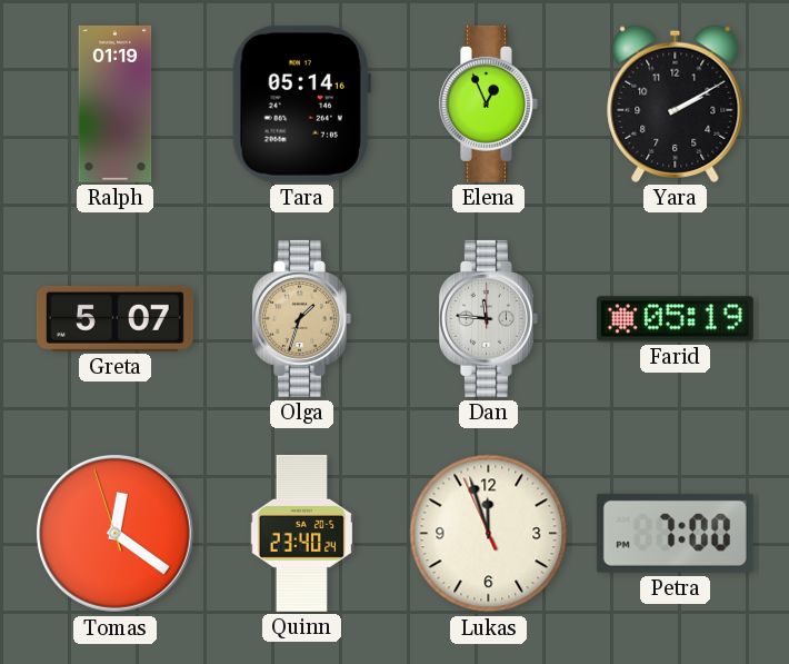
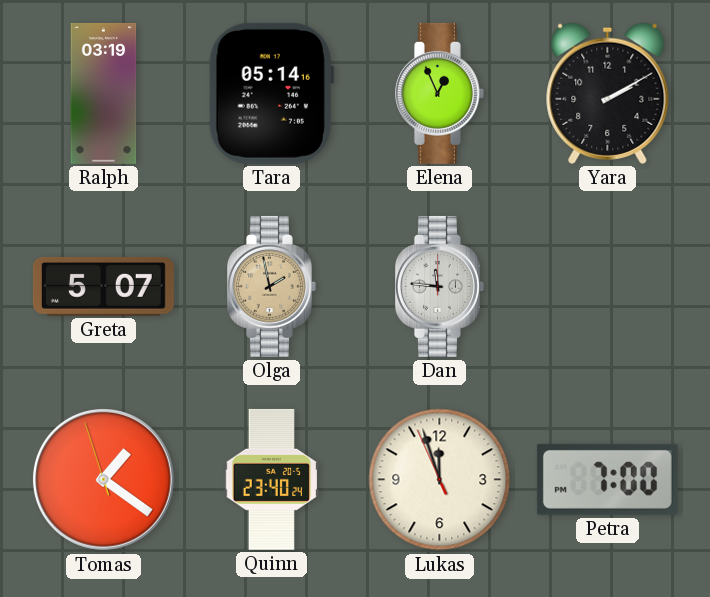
Ralph: 01:19 -> 03:19
Olga: 1:33 -> 1:58
Farid: 05:19 -> none
Tomas: 12:20 -> 1:20
